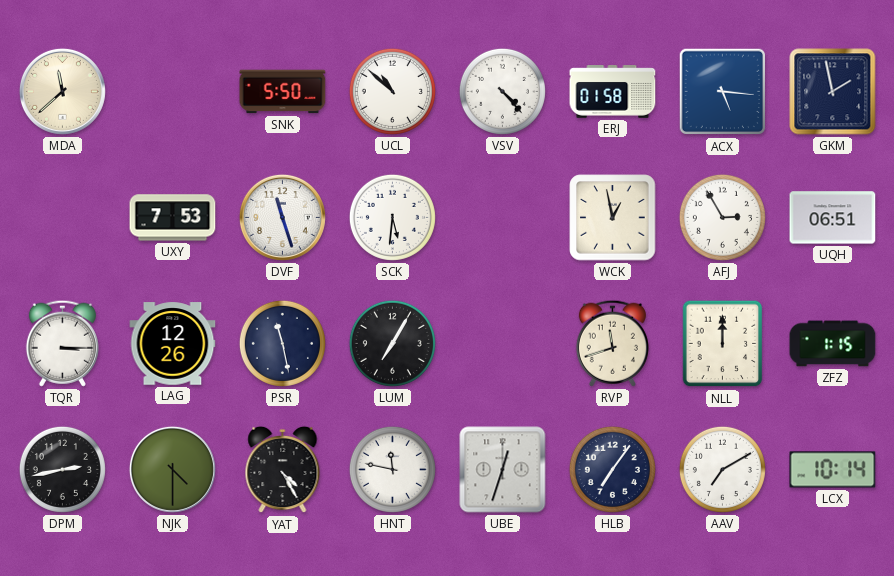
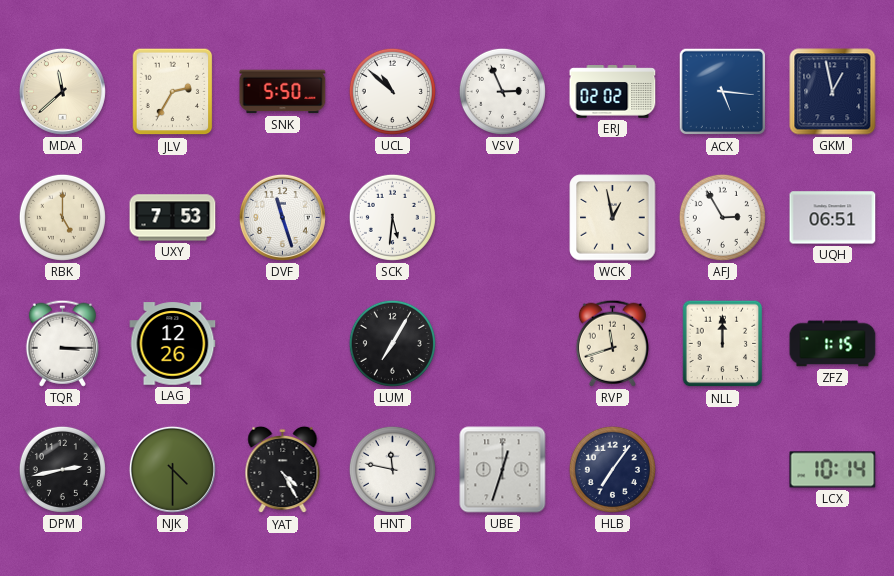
JLV: none -> 2:35
VSV: 4:23 -> 2:56
ERJ: 01:58 -> 02:02
GKM: 1:58 -> 12:58
RBK: none -> 5:00
PSR: 11:28 -> none
AAV: 7:10 -> none
